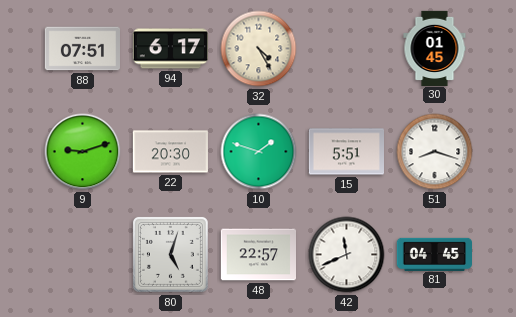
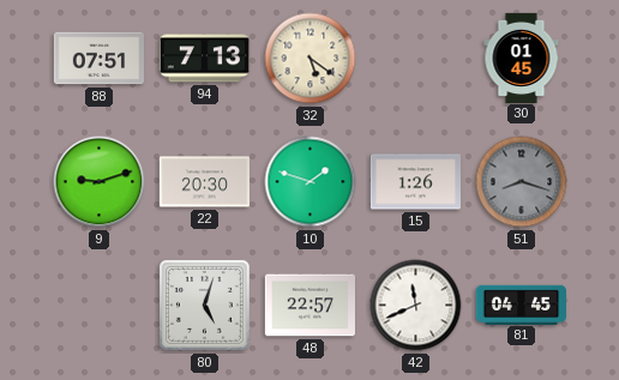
94: 6:17 -> 7:13
32: 4:25 -> 5:21
15: 5:51 -> 1:26
51 dial: white -> grey
